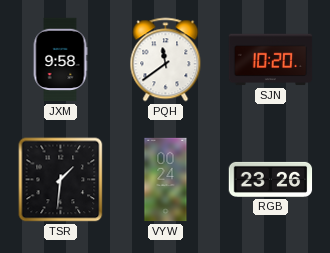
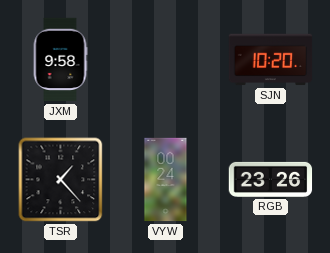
PQH: 11:39 -> none
TSR: 1:31 -> 1:23
